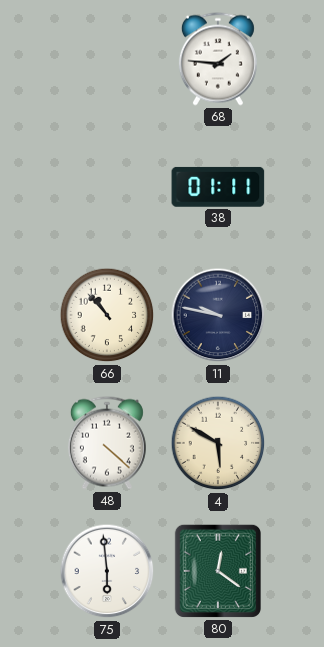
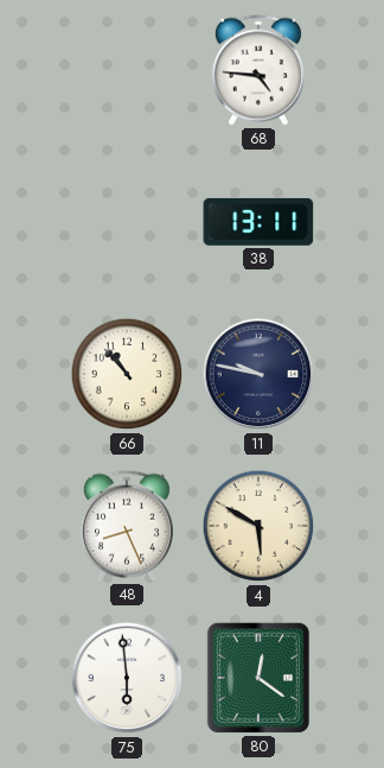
68: 1:46 -> 4:46
38: 01:11 -> 13:11
48: 4:22 -> 8:26
